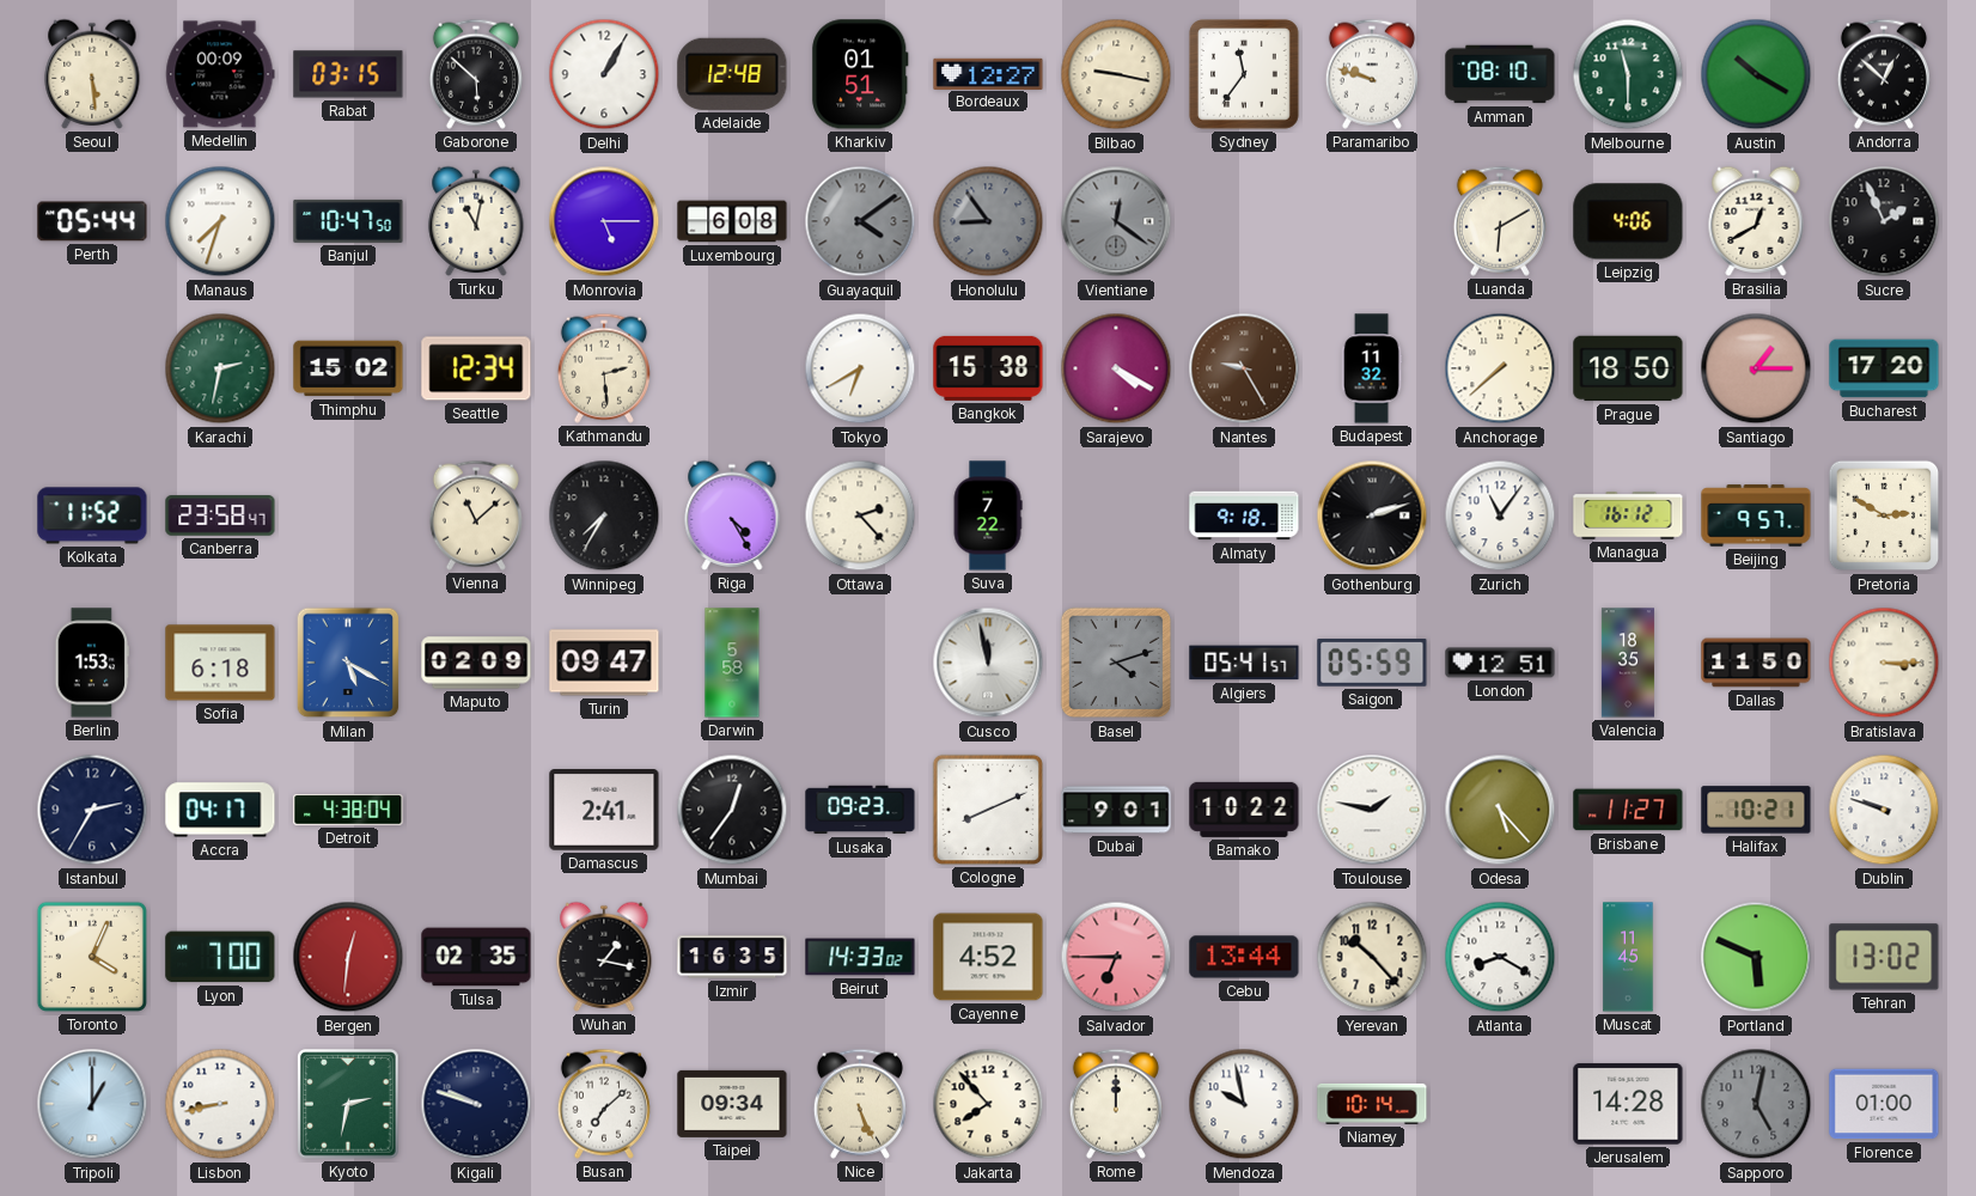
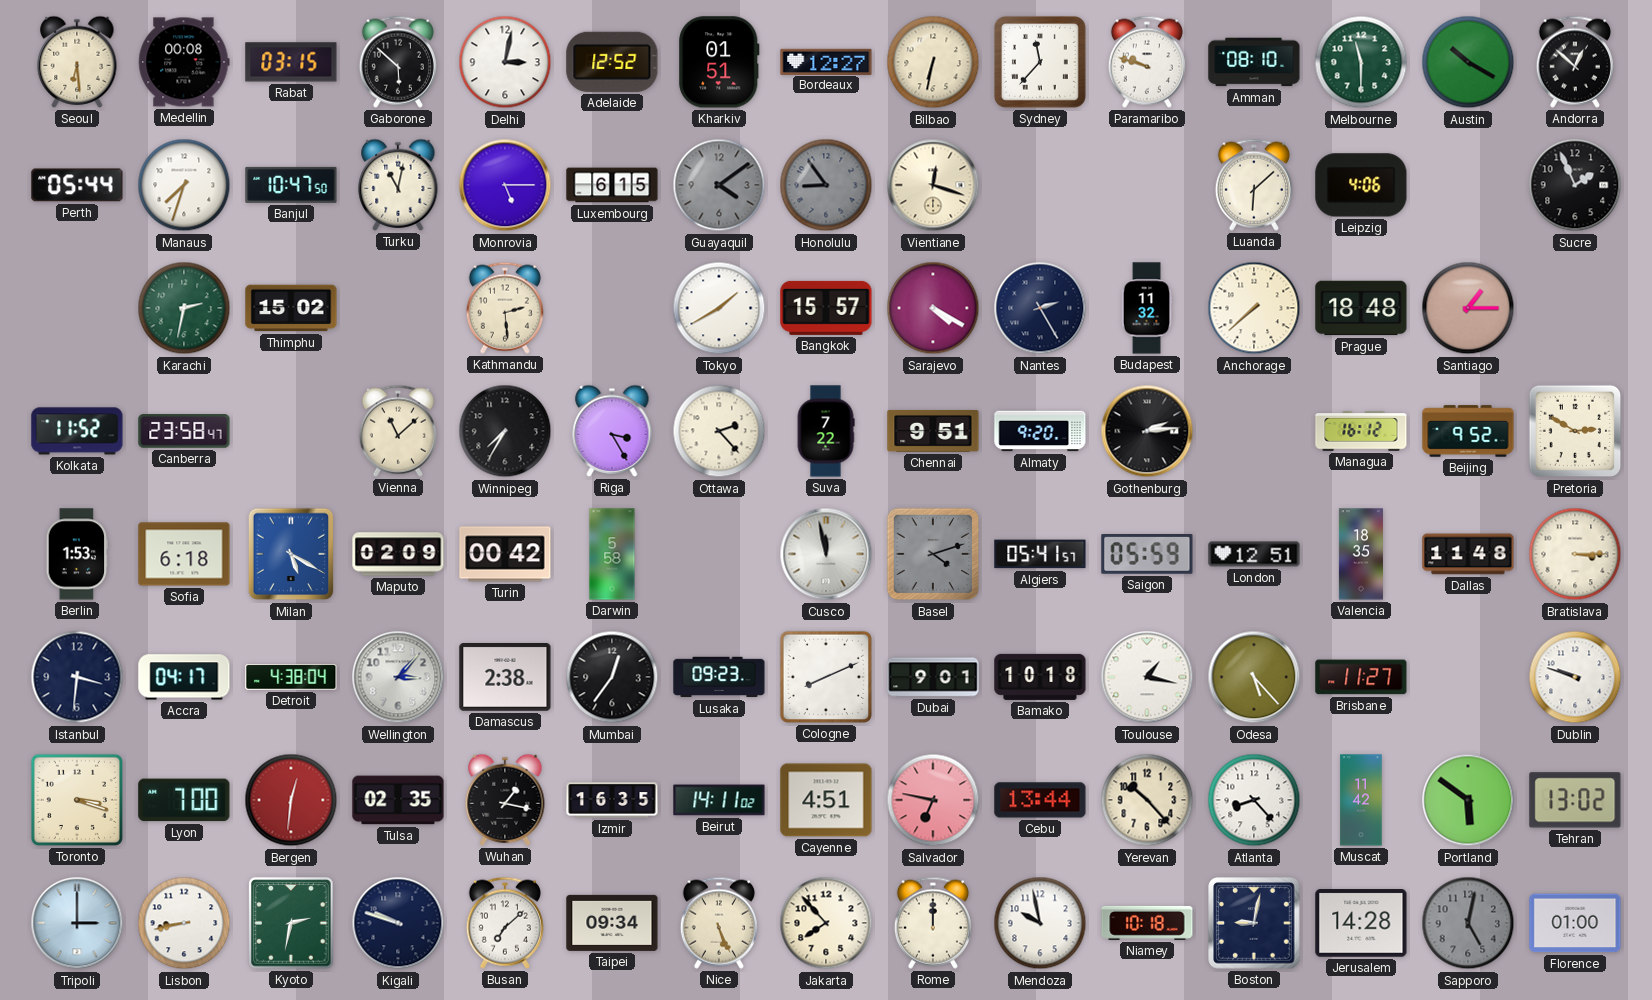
Seoul: 5:29 -> 6:29
Medellin: 00:09 -> 00:08
Delhi: 1:05 -> 3:02
Adelaide: 12:48 -> 12:52
Bilbao: 9:17 -> 6:32
Sydney: 11:36 -> 11:37
Luxembourg: 6:08 -> 6:15
Vientiane: 12:21 -> 12:18
Vientiane dial: grey -> cream
Luanda: 6:10 -> 6:08
Brasilia: 12:40 -> none
Seattle: 12:34 -> none
Tokyo: 6:40 -> 1:40
Bangkok: 15:38 -> 15:57
Nantes: 9:25 -> 2:25
Nantes dial: brown -> navy
Prague: 18:50 -> 18:48
Bucharest: 17:20 -> none
Riga: 4:25 -> 3:25
Chennai: none -> 9:51
Almaty: 9:18 -> 9:20
Gothenburg: 2:12 -> 2:14
Zurich: 11:06 -> none
Beijing: 9:57 -> 9:52
Turin: 09:47 -> 00:42
Dallas: 11:50 -> 11:48
Istanbul: 2:35 -> 3:31
Wellington: none -> 3:07
Damascus: 2:41 -> 2:38
Bamako: 10:22 -> 10:18
Toulouse: 1:47 -> 1:17
Halifax: 10:21 -> none
Toronto: 4:04 -> 3:18
Beirut: 14:33 -> 14:11
Cayenne: 4:52 -> 4:51
Salvador: 6:45 -> 6:47
Atlanta: 8:20 -> 8:23
Muscat: 11:45 -> 11:42
Portland: 5:49 -> 5:51
Tripoli: 1:00 -> 3:00
Niamey: 10:14 -> 10:18
Boston: none -> 9:02
